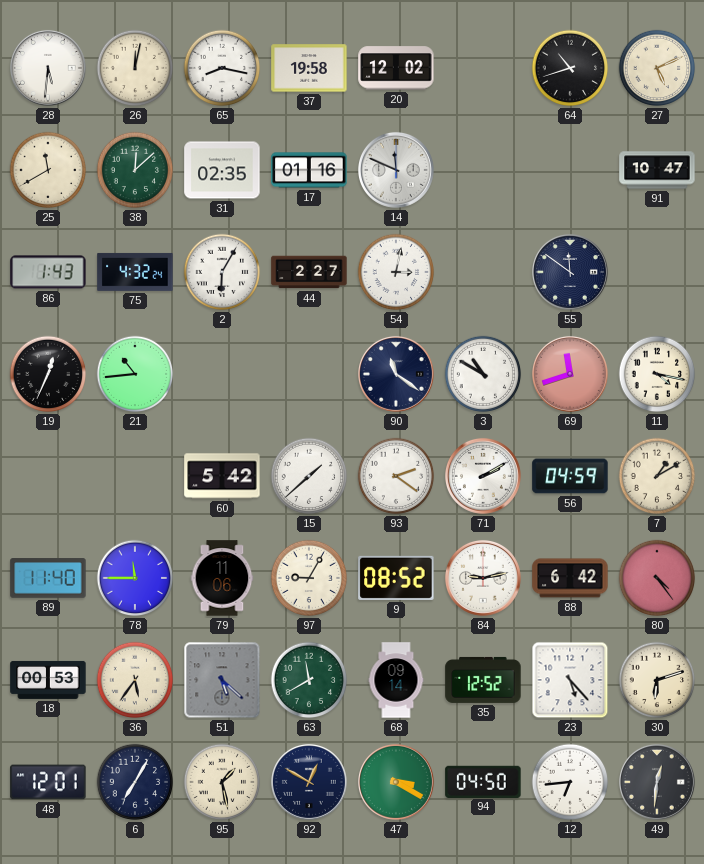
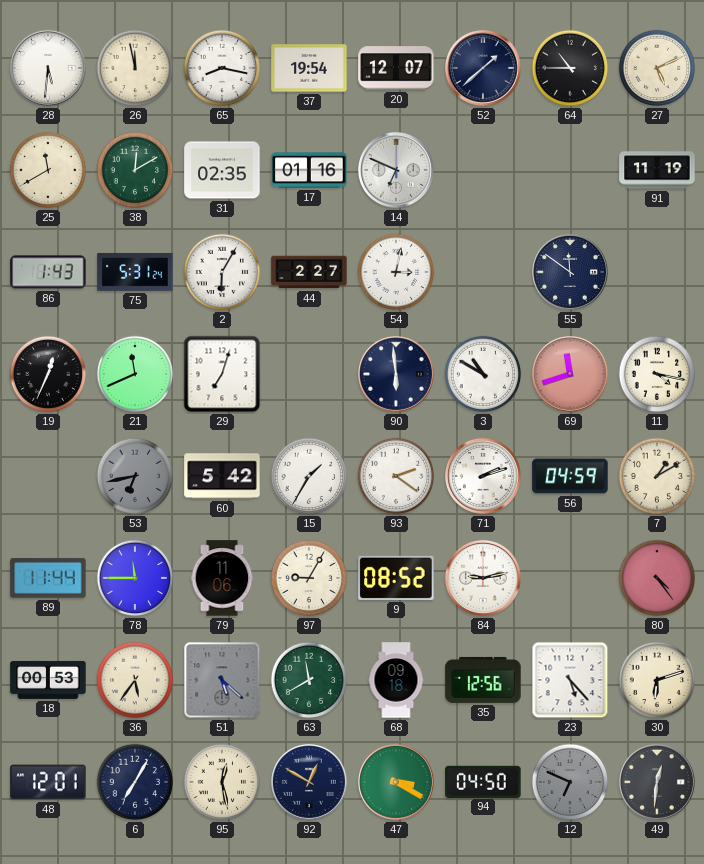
26: 12:02 -> 11:58
37: 19:58 -> 19:54
20: 12:02 -> 12:07
52: none -> 1:38
64: 10:42 -> 10:45
38: 12:08 -> 12:10
14: 11:49 -> 6:49
91: 10:47 -> 11:19
75: 4:32 -> 5:31
21: 10:44 -> 11:41
29: none -> 7:03
90: 11:21 -> 5:59
53: none -> 6:43
15: 1:38 -> 1:35
71: 2:10 -> 2:12
89: 11:40 -> 11:44
88: 6:42 -> none
68: 09:14 -> 09:18
35: 12:52 -> 12:56
95: 1:28 -> 12:28
12: 6:44 -> 6:49
12 dial: white -> grey
